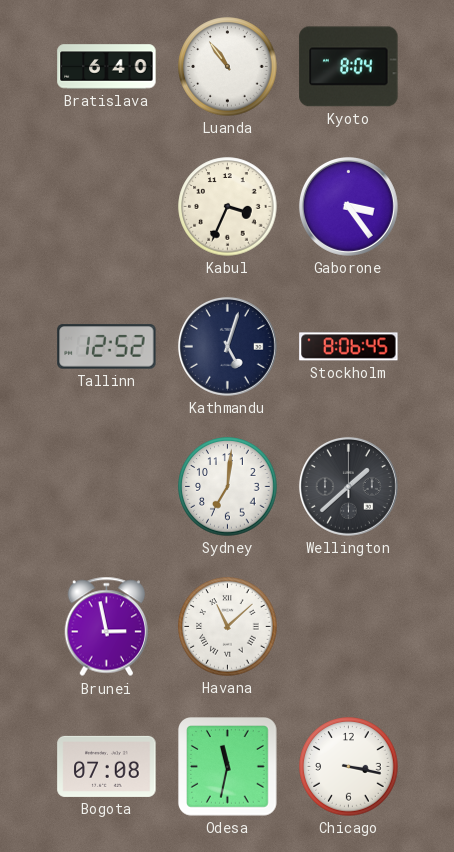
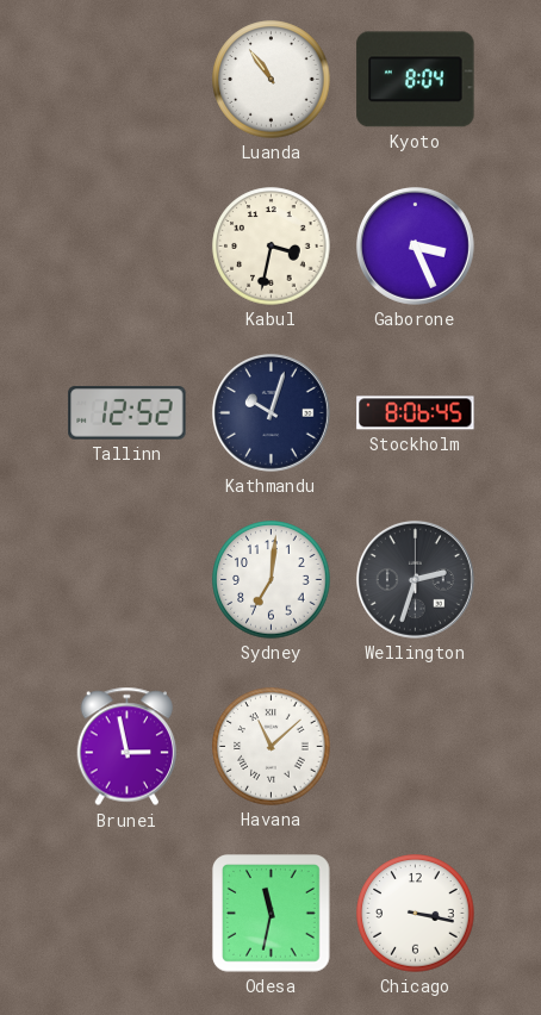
Bratislava: 6:40 -> none
Kabul: 3:34 -> 3:32
Gaborone: 3:24 -> 3:26
Kathmandu: 5:03 -> 10:03
Wellington: 1:38 -> 2:33
Bogota: 07:08 -> none
